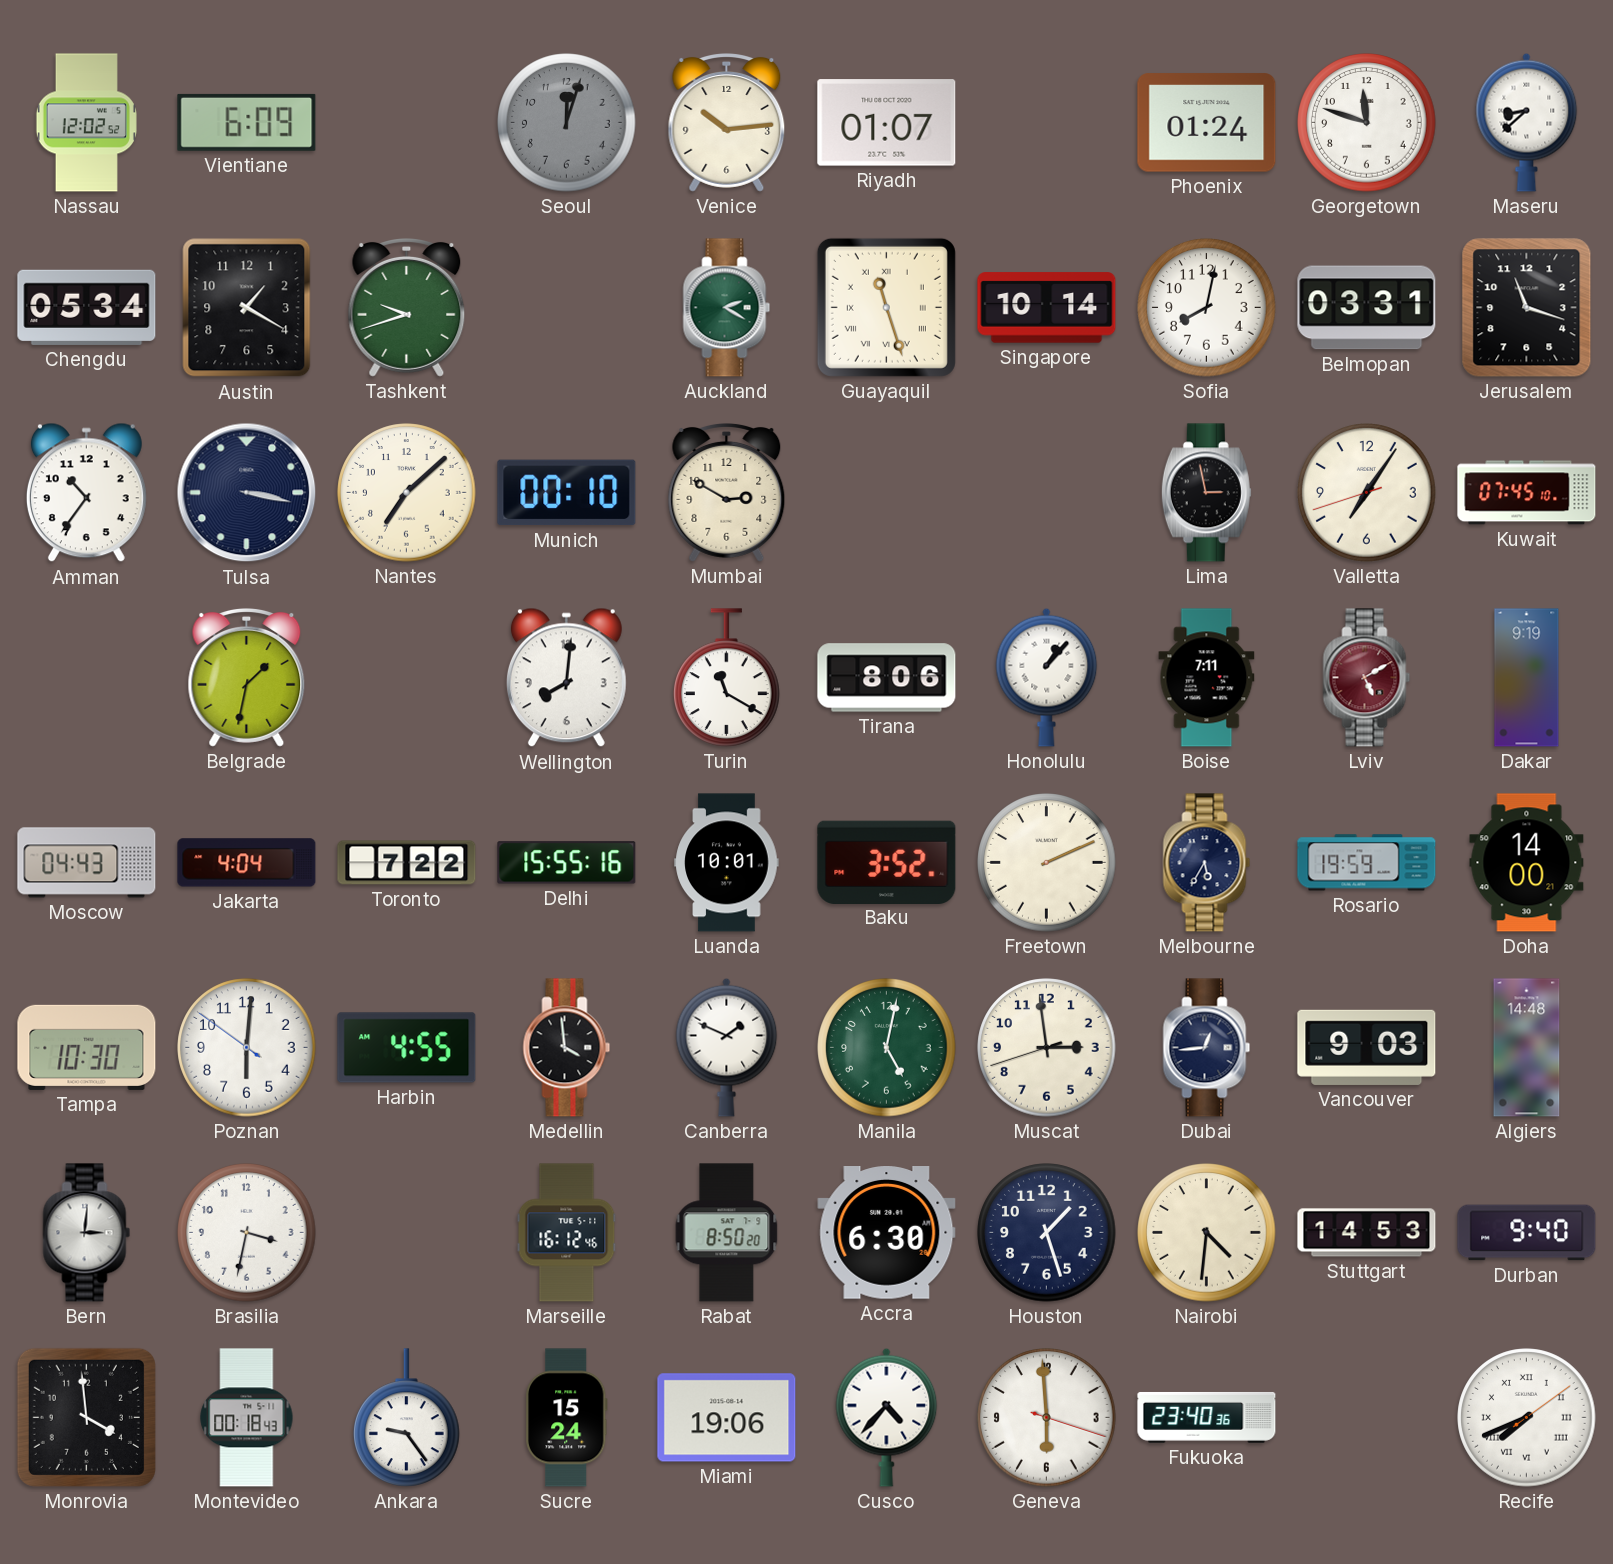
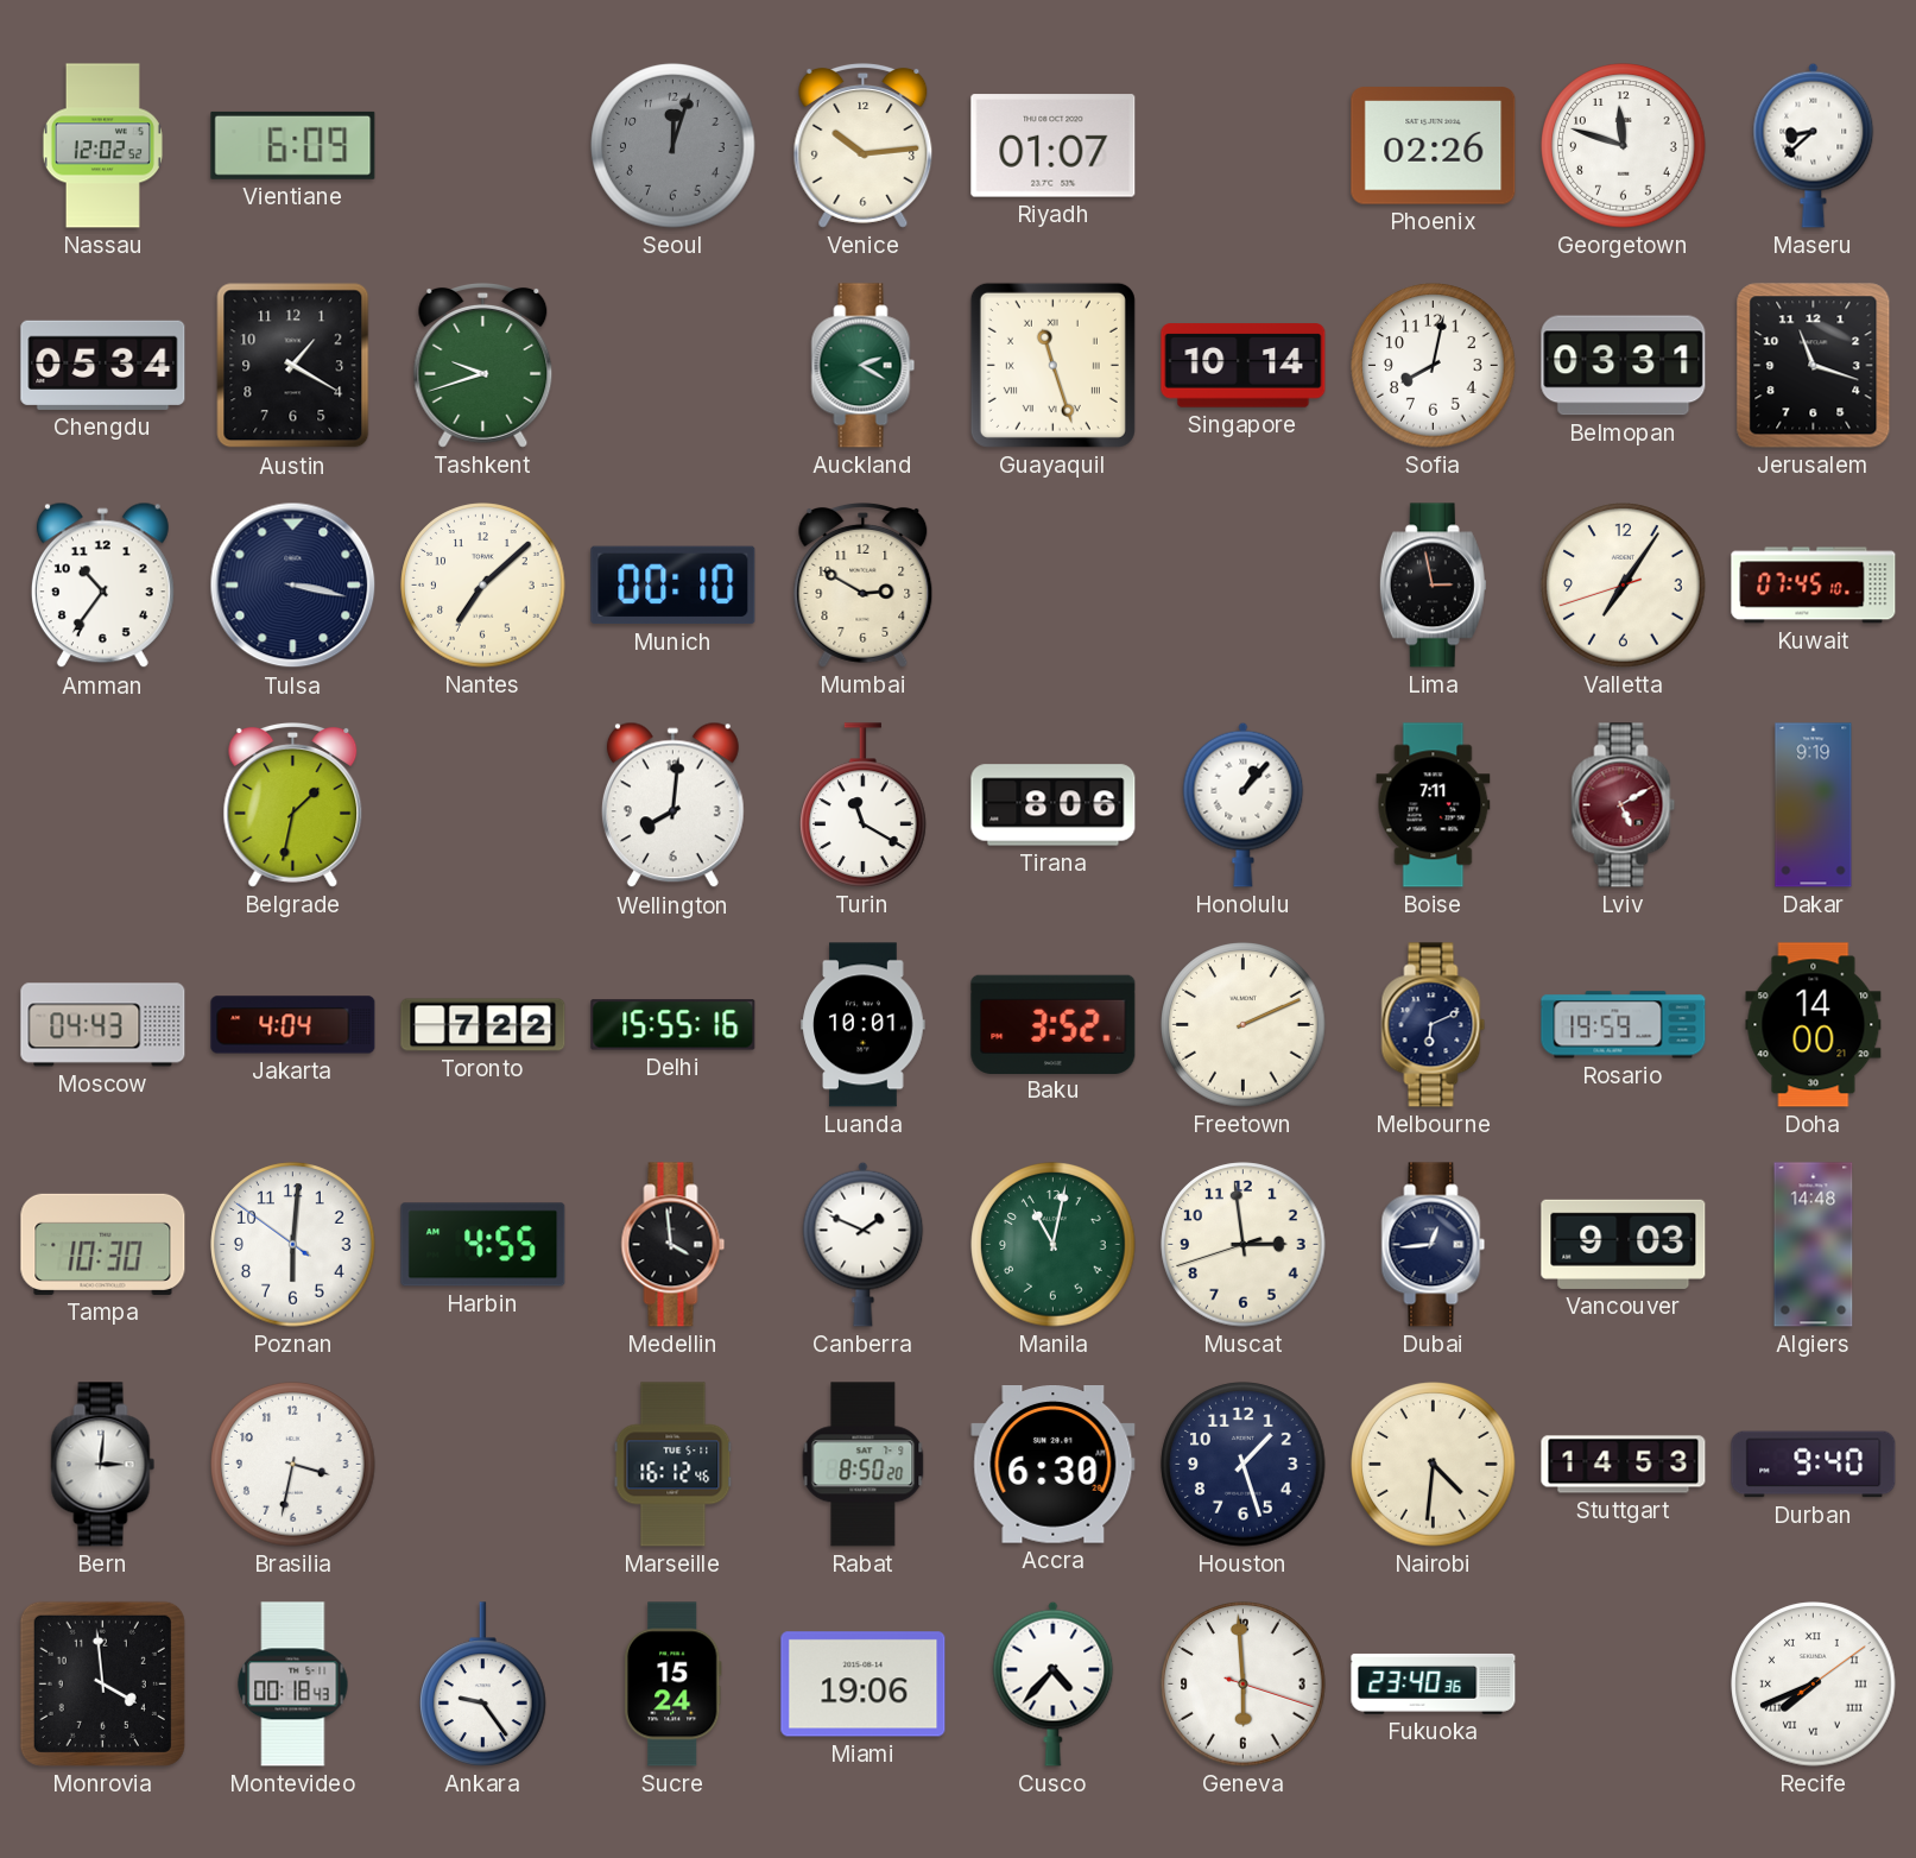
Phoenix: 01:24 -> 02:26
Melbourne: 5:35 -> 6:11
Manila: 5:02 -> 11:02
